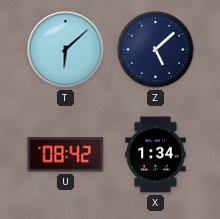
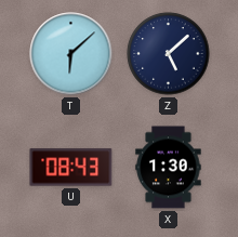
U: 08:42 -> 08:43
X: 1:34 -> 1:30
